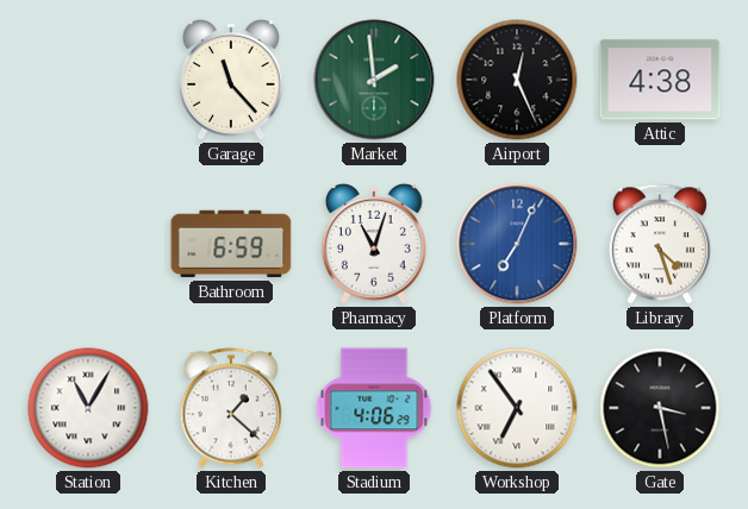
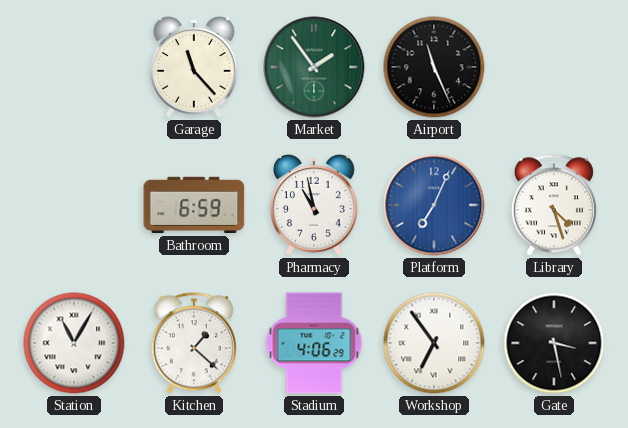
Market: 1:59 -> 1:54
Airport: 12:26 -> 11:26
Attic: 4:38 -> none
Pharmacy: 11:03 -> 10:58
